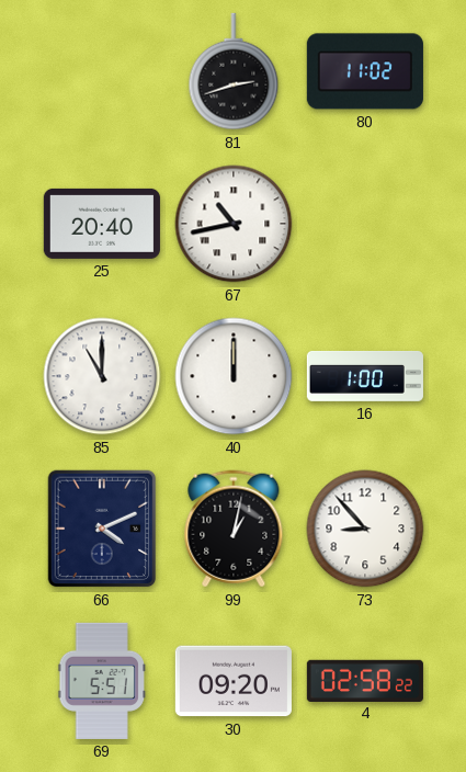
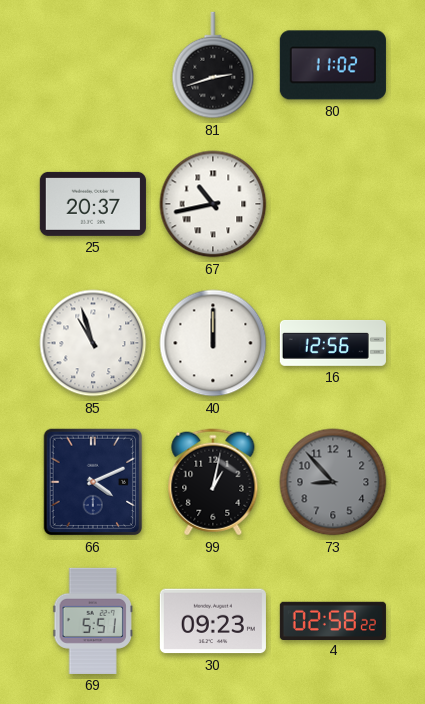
25: 20:40 -> 20:37
85: 11:00 -> 10:57
16: 1:00 -> 12:56
73 dial: white -> grey
30: 09:20 -> 09:23
